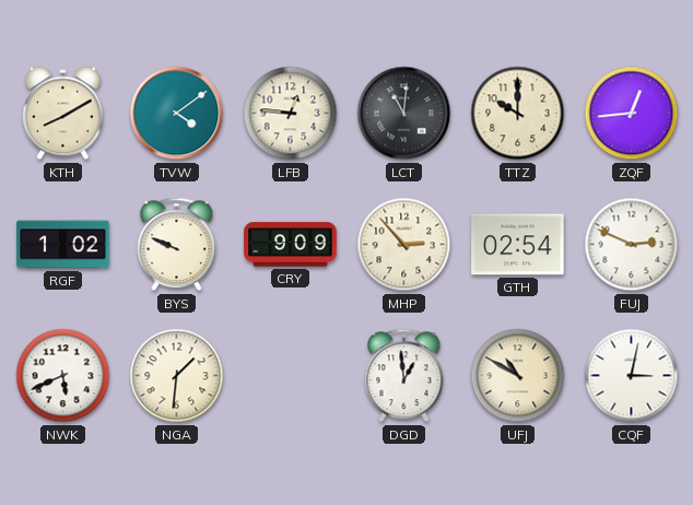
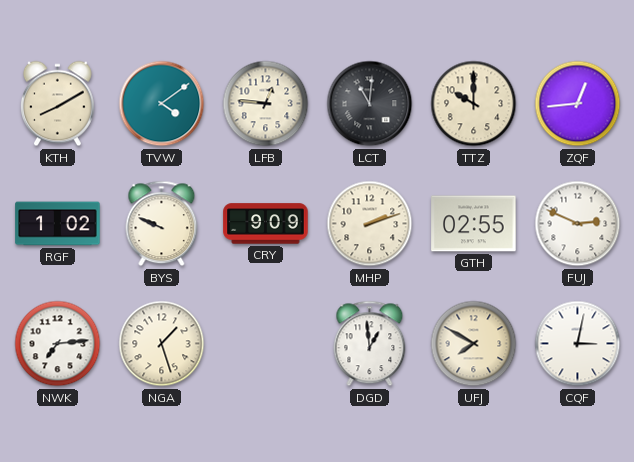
MHP: 2:53 -> 2:12
GTH: 02:54 -> 02:55
NWK: 5:41 -> 7:14
NGA: 1:31 -> 1:27
UFJ: 10:50 -> 7:50
